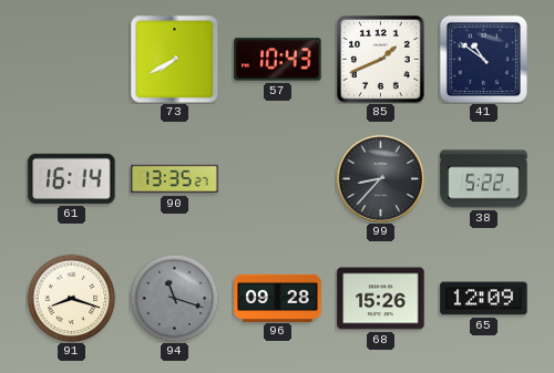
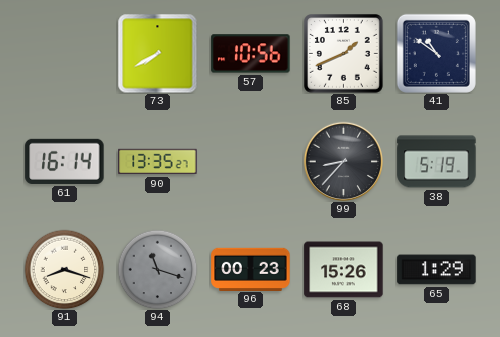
57: 10:43 -> 10:56
38: 5:22 -> 5:19
96: 09:28 -> 00:23
65: 12:09 -> 1:29
